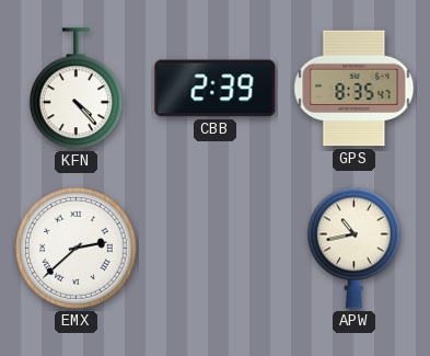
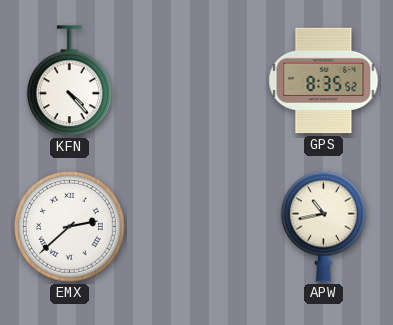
CBB: 2:39 -> none
GPS: 8:35:47 -> 8:35:52
